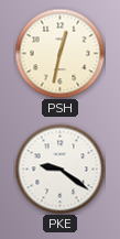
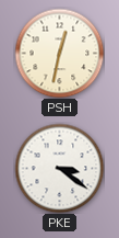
PKE: 9:21 -> 3:21
